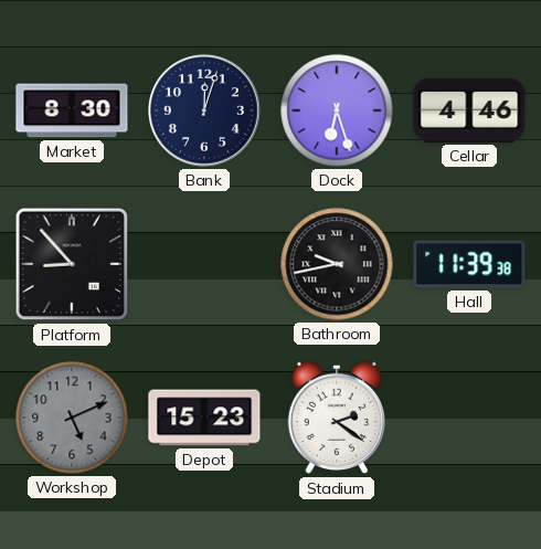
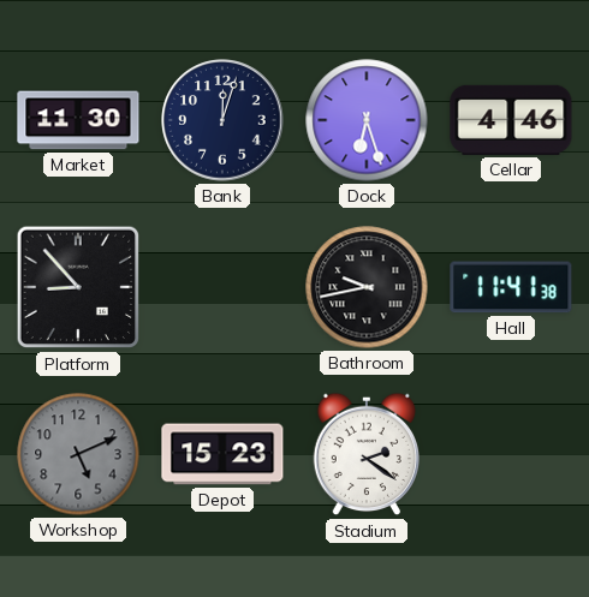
Market: 8:30 -> 11:30
Hall: 11:39 -> 11:41
